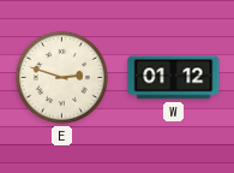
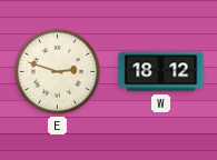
W: 01:12 -> 18:12
